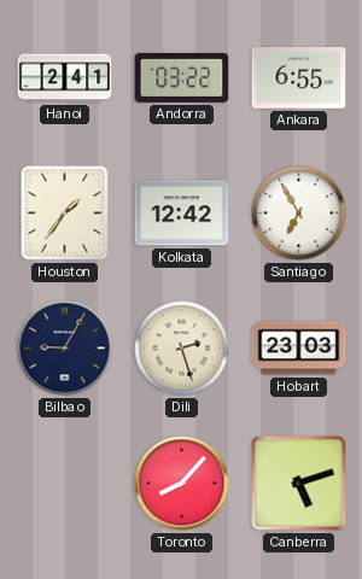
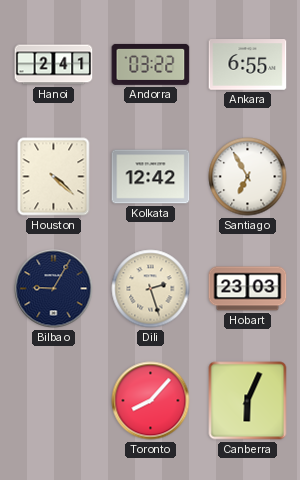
Houston: 1:36 -> 4:22
Canberra: 5:12 -> 6:04
